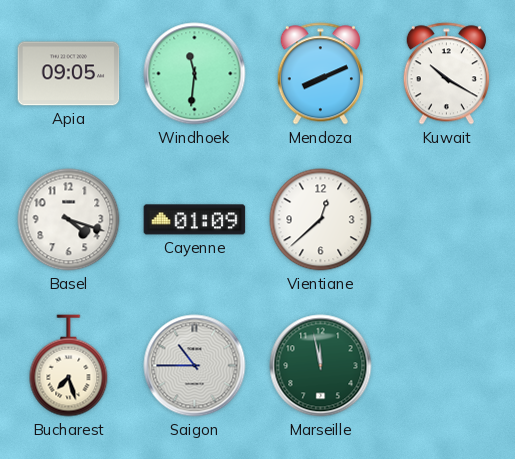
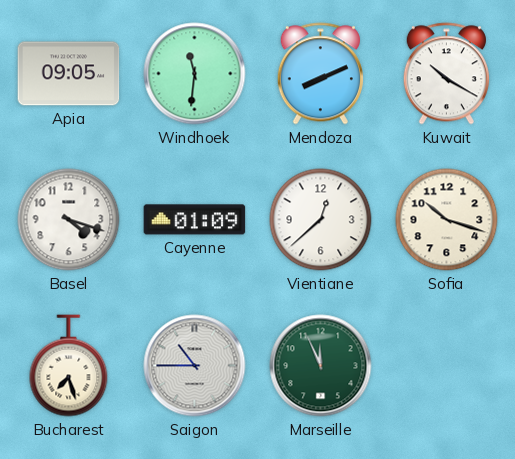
Sofia: none -> 10:18
Marseille: 11:58 -> 11:56
